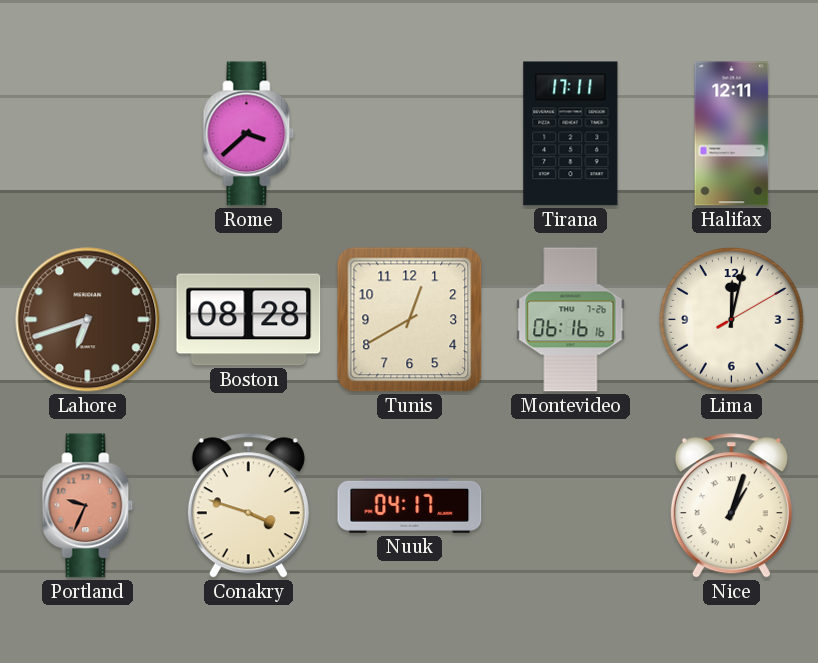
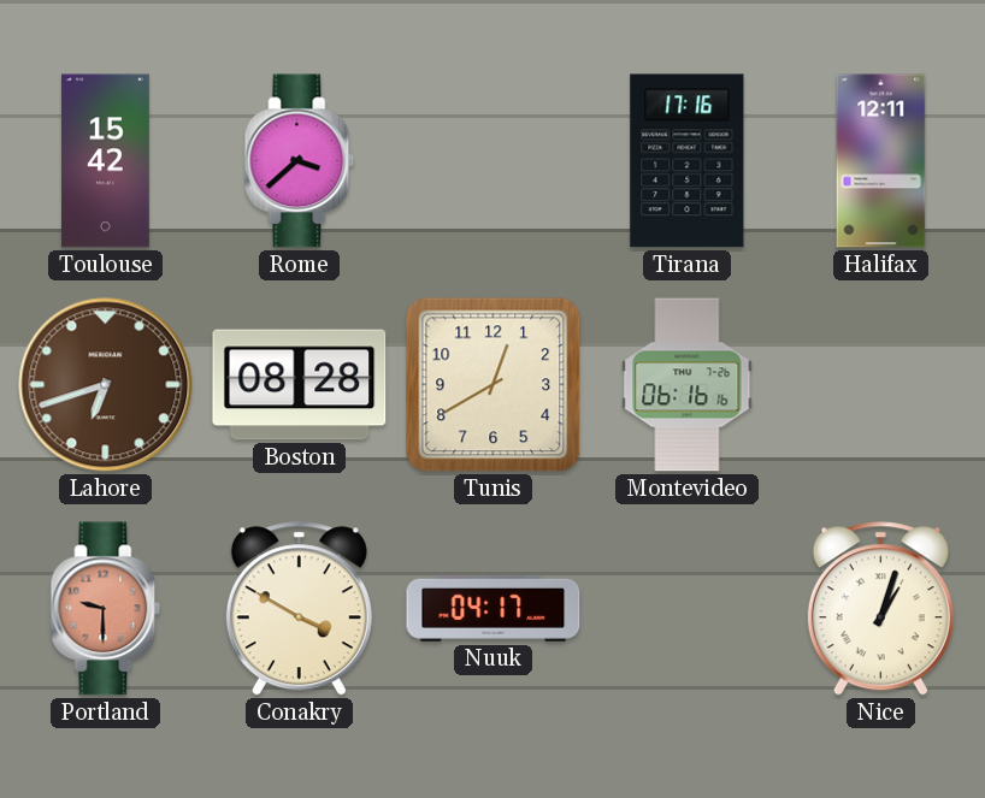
Toulouse: none -> 15:42
Tirana: 17:11 -> 17:16
Lima: 12:02 -> none
Portland: 9:34 -> 9:30
Conakry: 3:48 -> 3:50
